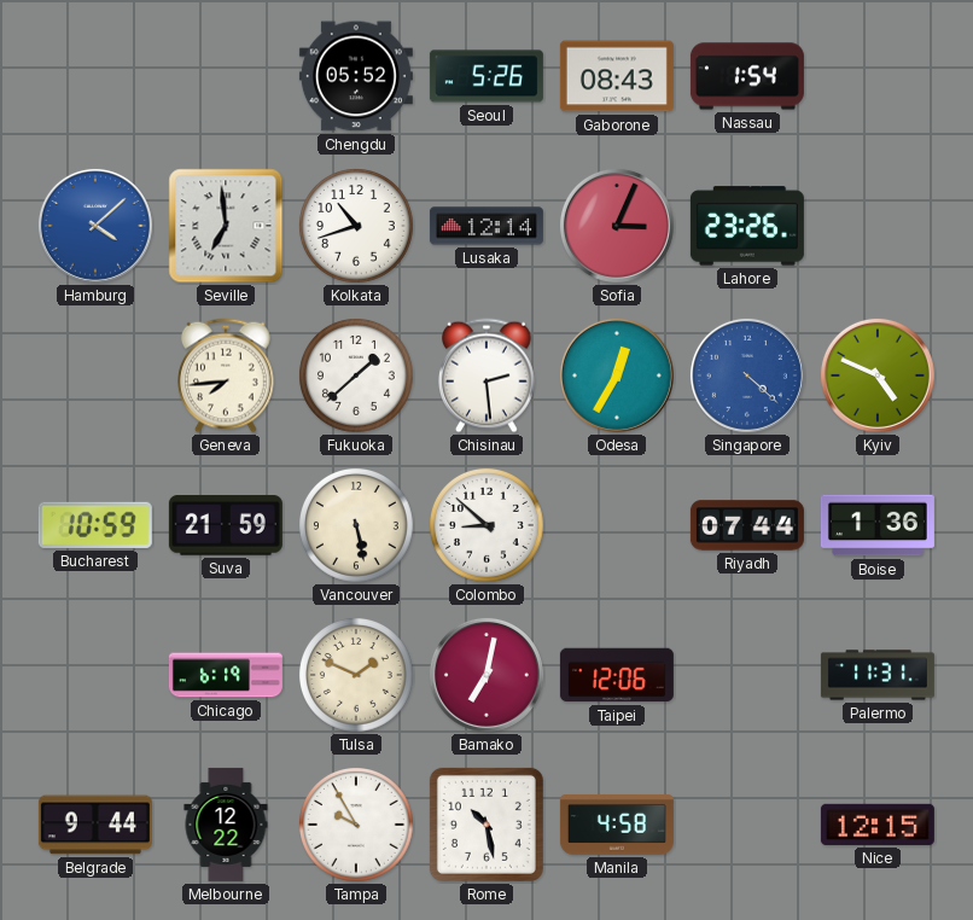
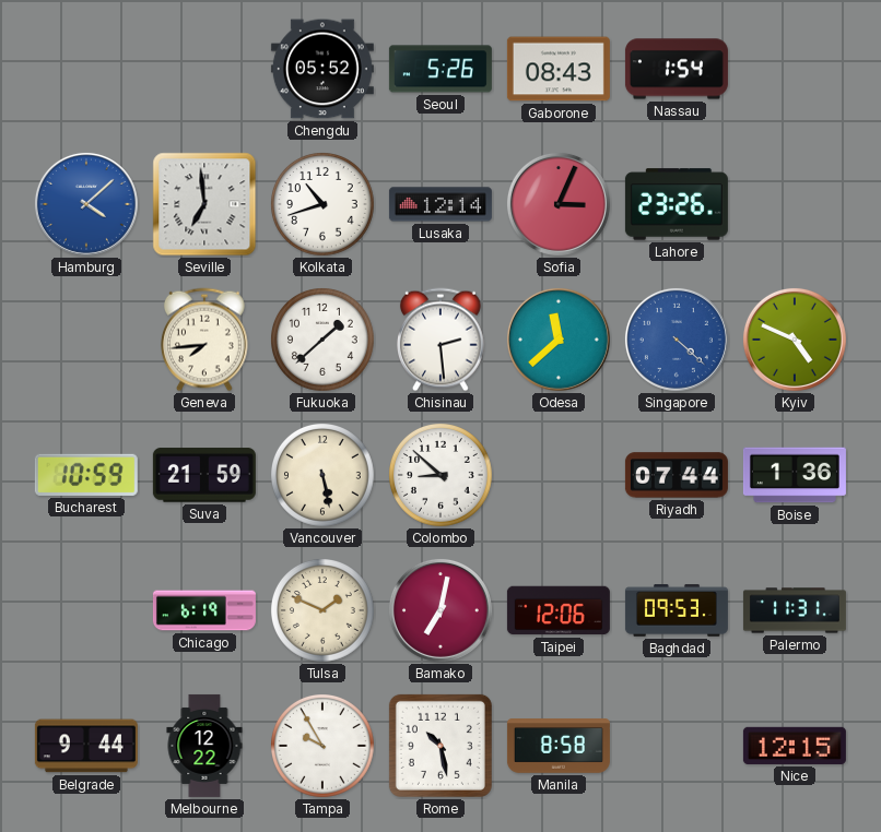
Odesa: 12:35 -> 11:38
Baghdad: none -> 09:53
Manila: 4:58 -> 8:58
